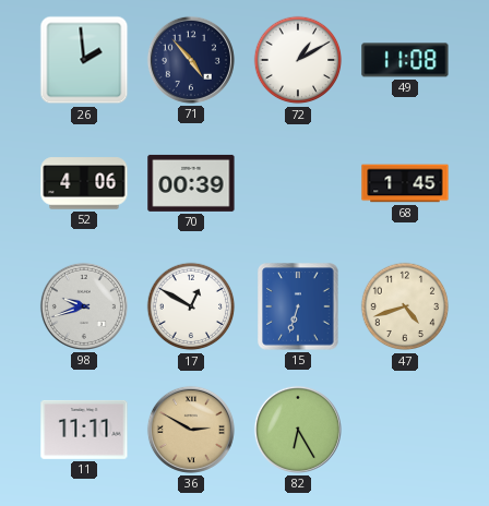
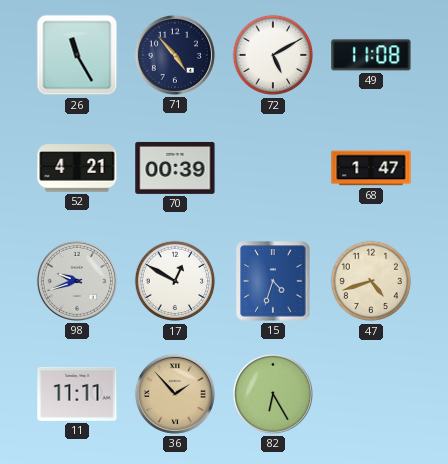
26: 1:59 -> 11:25
72: 1:10 -> 5:10
52: 4:06 -> 4:21
68: 1:45 -> 1:47
15: 6:33 -> 4:33
36: 2:50 -> 1:53
